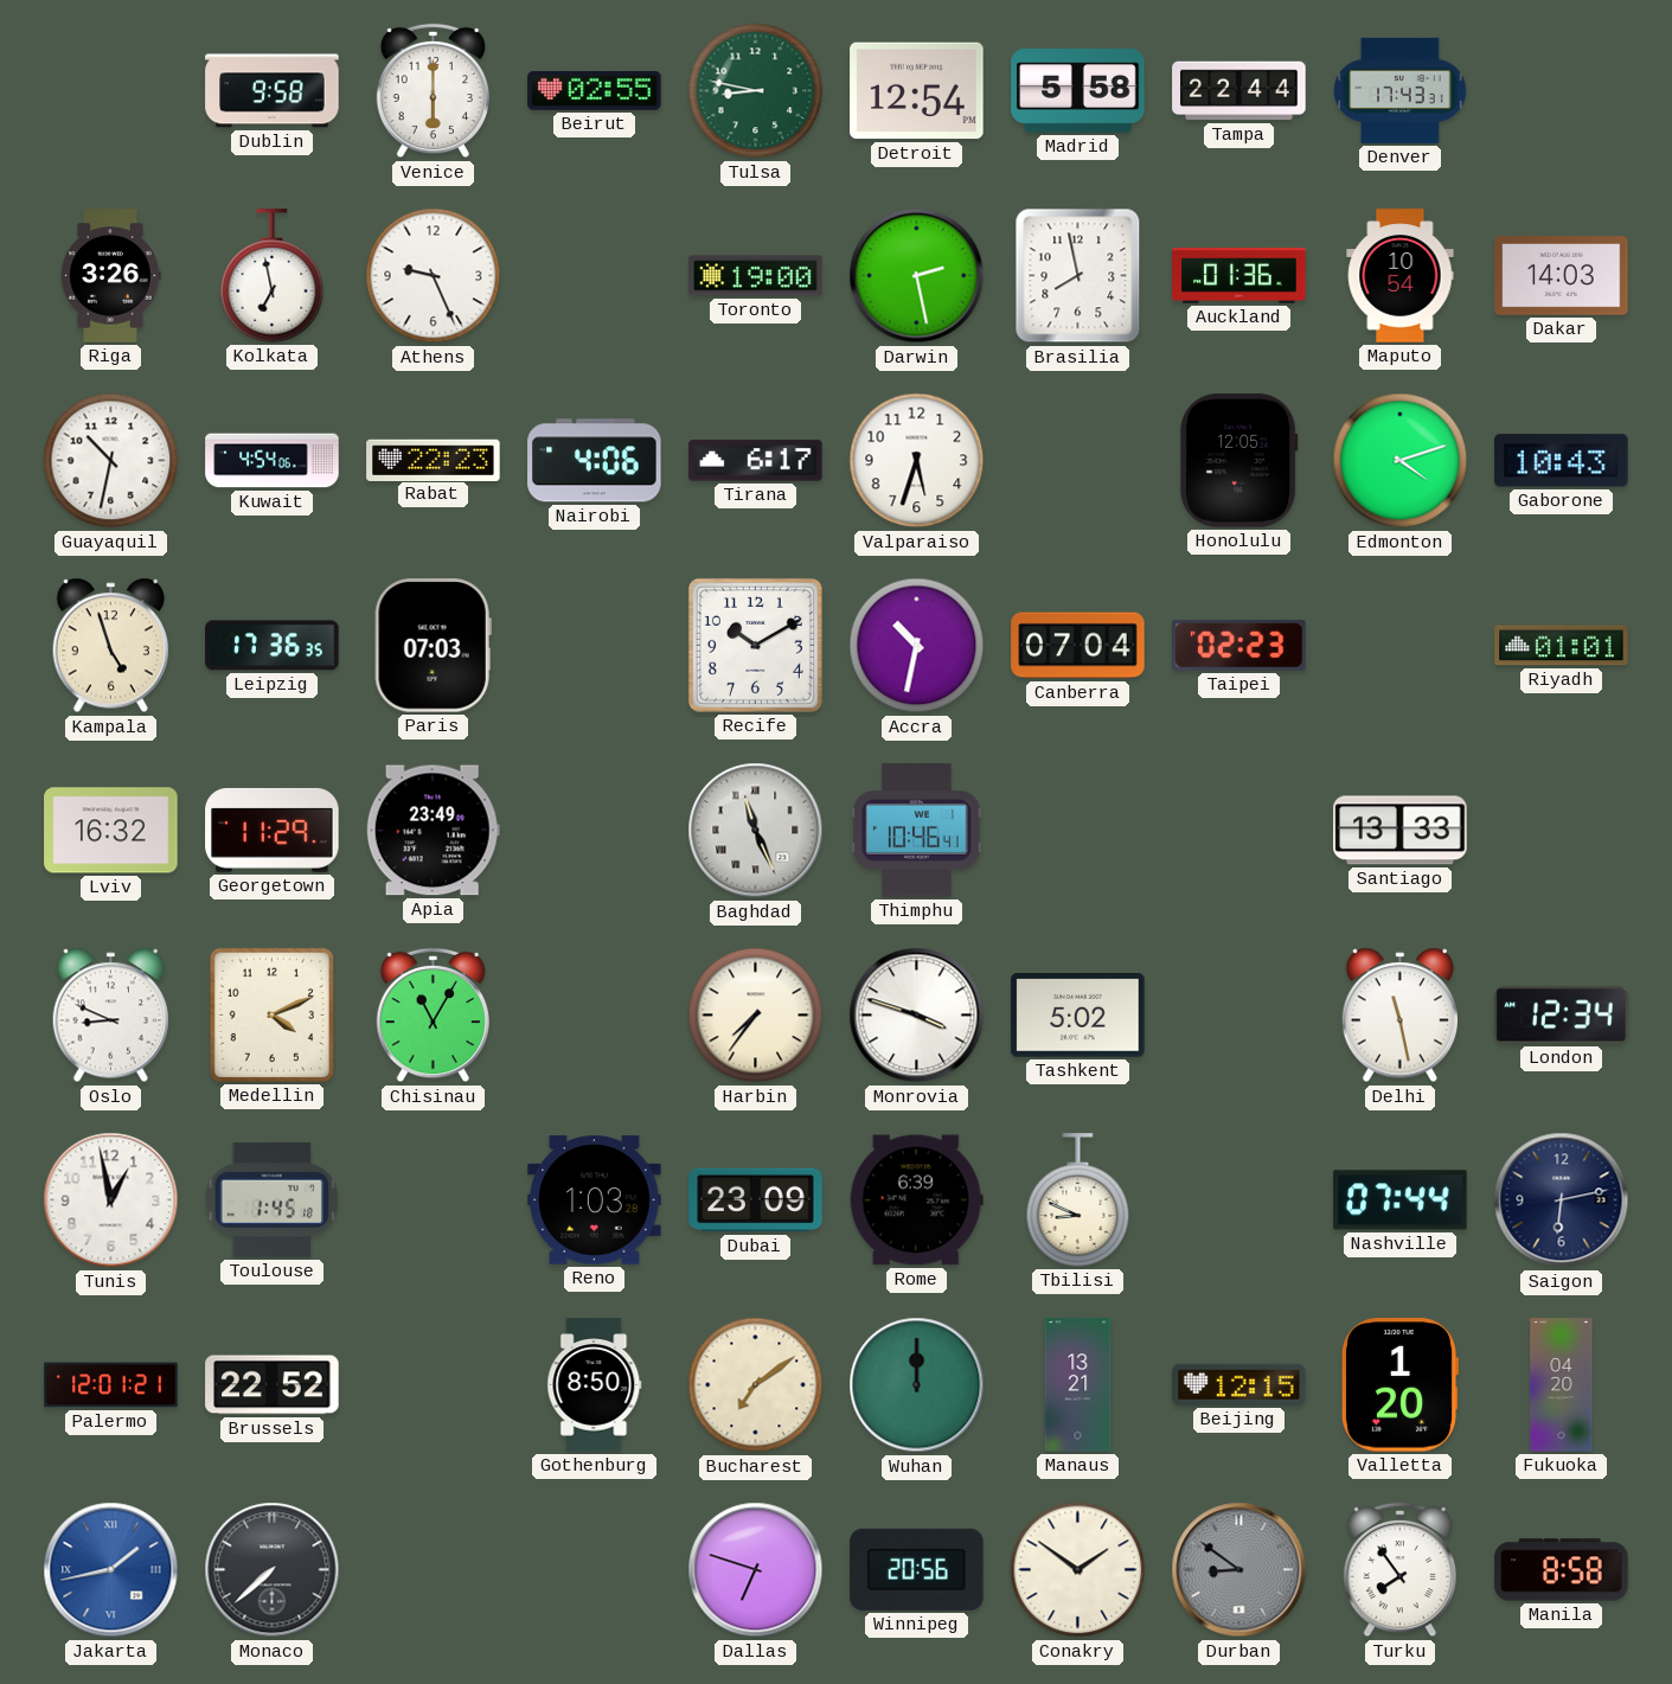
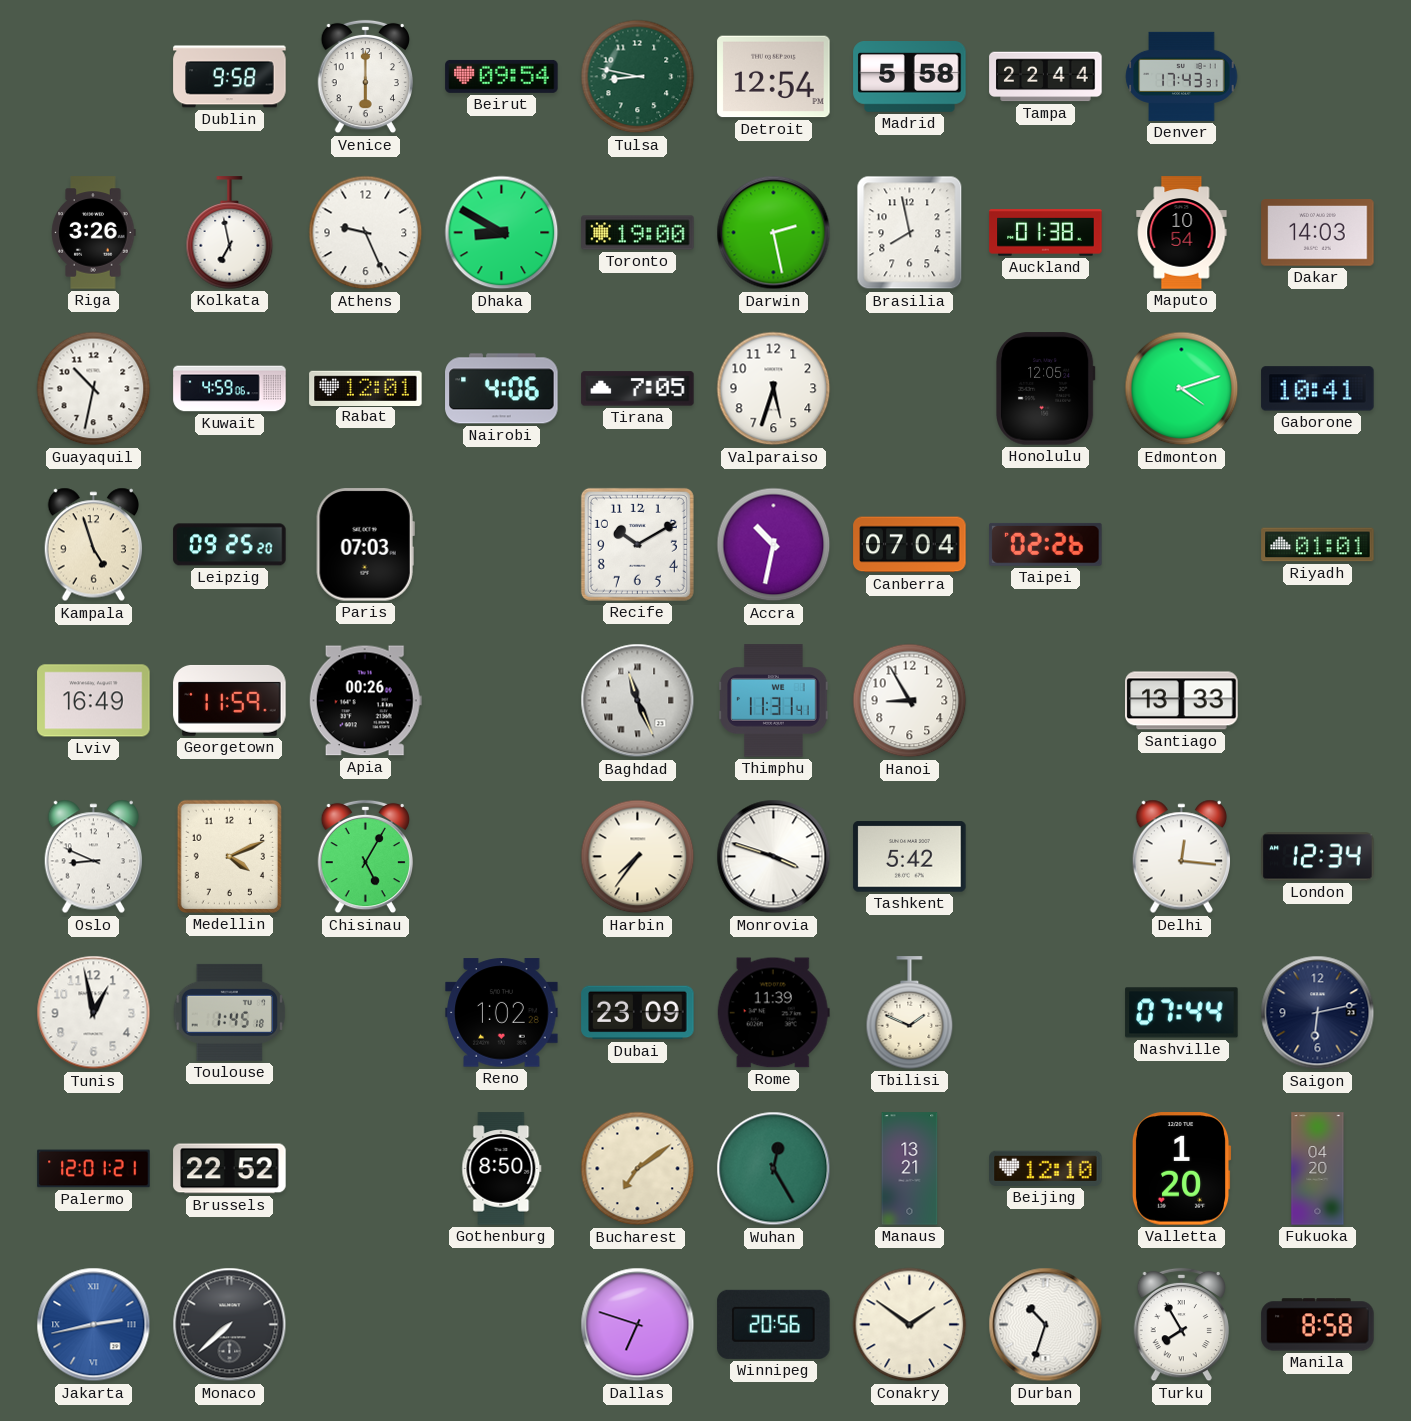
Beirut: 02:55 -> 09:54
Dhaka: none -> 8:50
Auckland: 01:36 -> 01:38
Kuwait: 4:54 -> 4:59
Rabat: 22:23 -> 12:01
Tirana: 6:17 -> 7:05
Gaborone: 10:43 -> 10:41
Leipzig: 17:36 -> 09:25
Taipei: 02:23 -> 02:26
Lviv: 16:32 -> 16:49
Georgetown: 11:29 -> 11:59
Apia: 23:49 -> 00:26
Thimphu: 10:46 -> 11:31
Hanoi: none -> 8:55
Chisinau: 11:05 -> 5:05
Tashkent: 5:02 -> 5:42
Delhi: 11:28 -> 12:16
Reno: 1:03 -> 1:02
Rome: 6:39 -> 11:39
Tbilisi: 8:49 -> 1:49
Wuhan: 12:00 -> 12:25
Beijing: 12:15 -> 12:10
Jakarta: 1:43 -> 2:43
Durban: 8:51 -> 10:33
Durban dial: grey -> white
Turku: 7:54 -> 7:55
